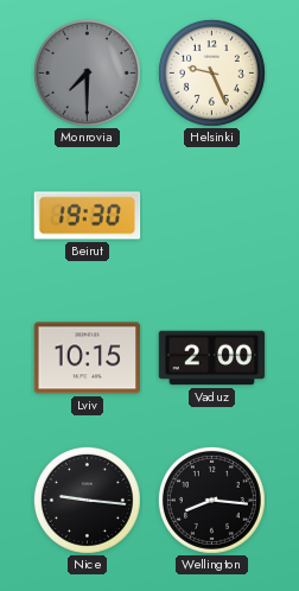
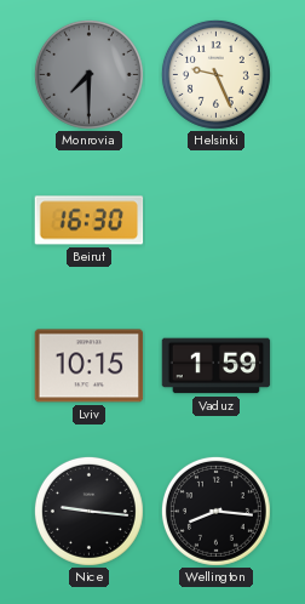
Beirut: 19:30 -> 16:30
Vaduz: 2:00 -> 1:59
